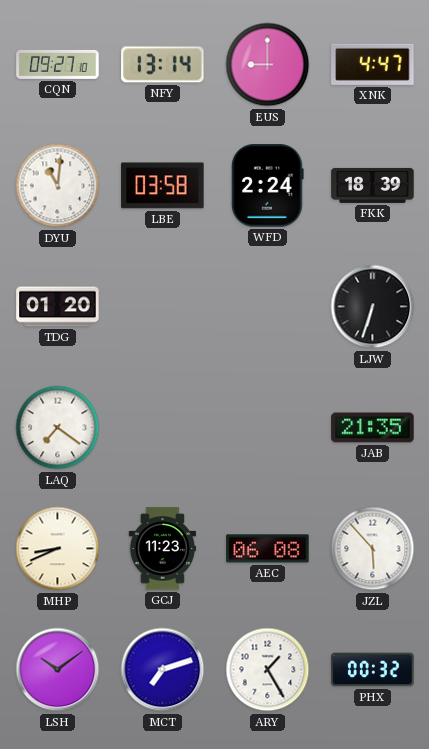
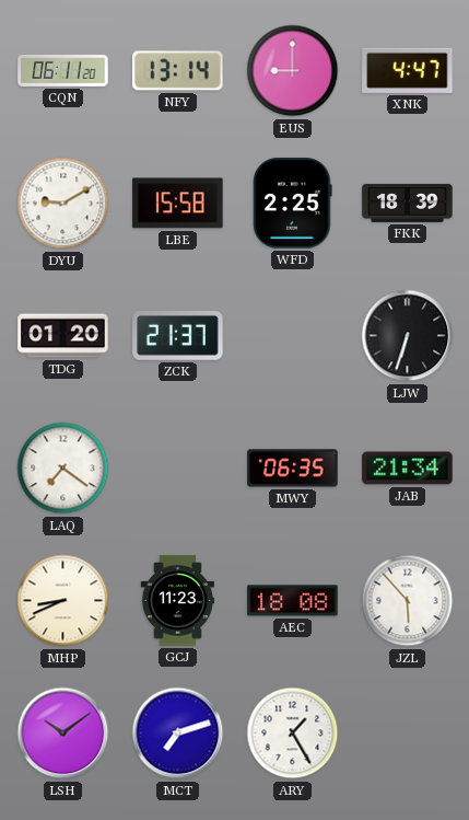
CQN: 09:27 -> 06:11
DYU: 11:01 -> 9:10
LBE: 03:58 -> 15:58
WFD: 2:24 -> 2:25
ZCK: none -> 21:37
MWY: none -> 06:35
JAB: 21:35 -> 21:34
AEC: 06:08 -> 18:08
PHX: 00:32 -> none
